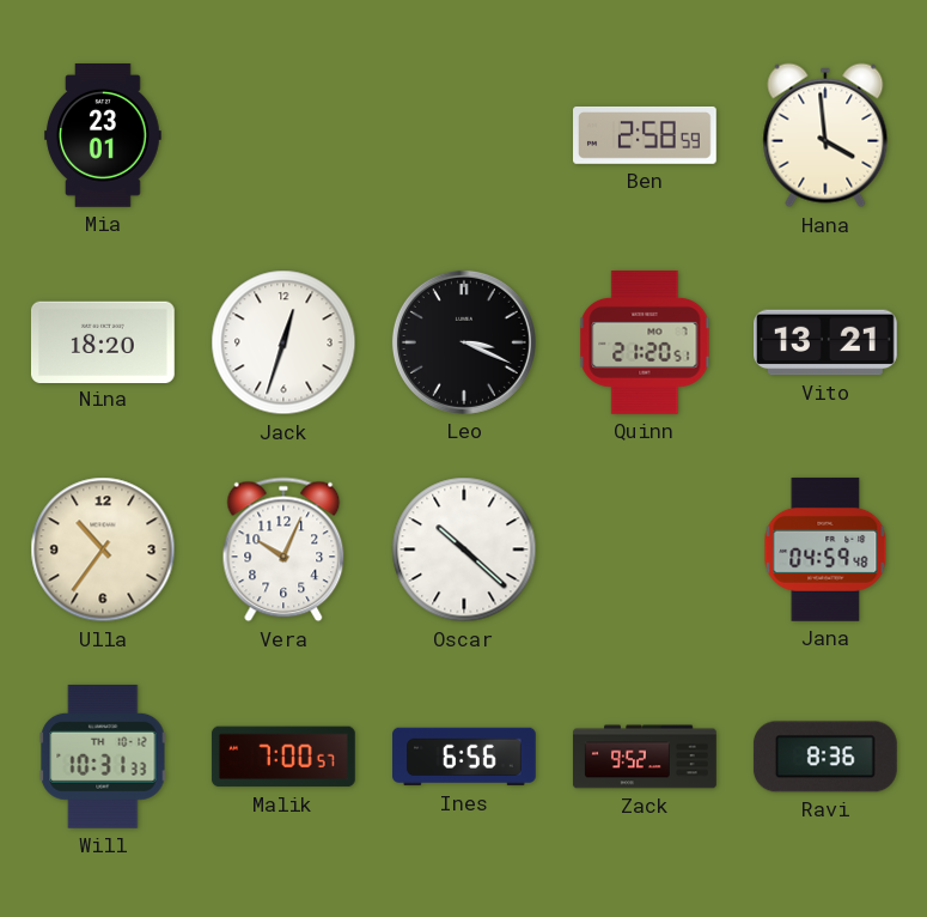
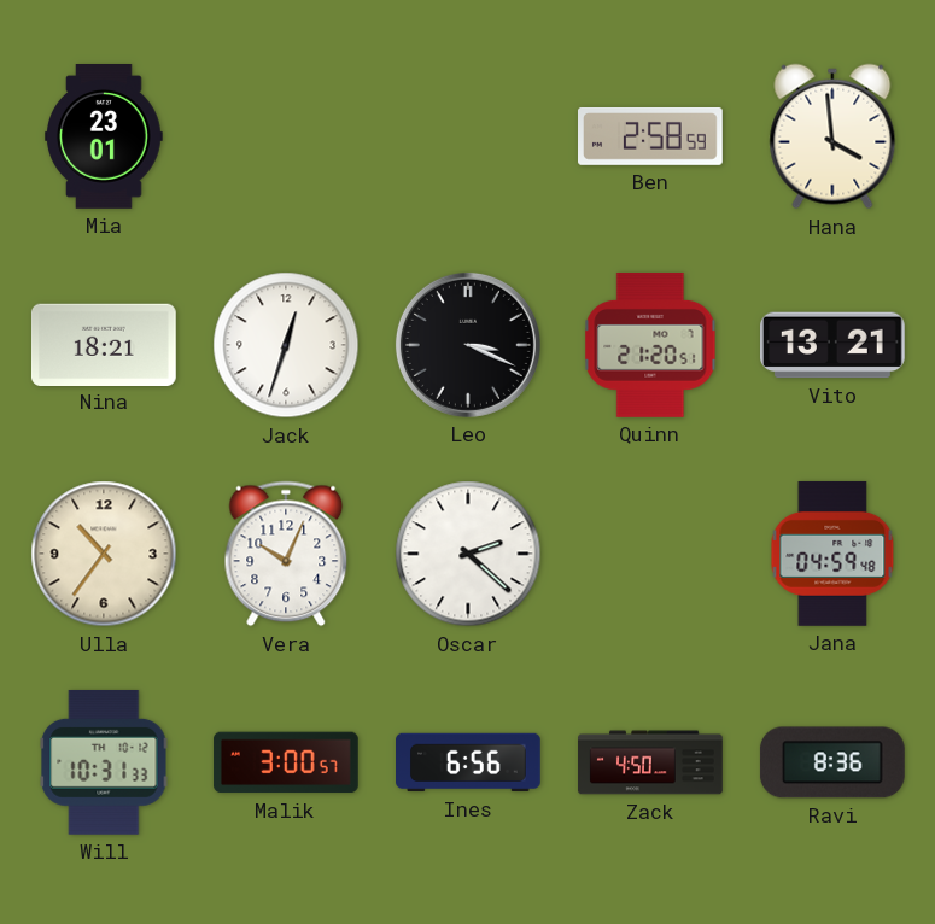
Nina: 18:20 -> 18:21
Oscar: 10:22 -> 2:22
Malik: 7:00 -> 3:00
Zack: 9:52 -> 4:50
